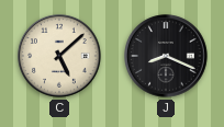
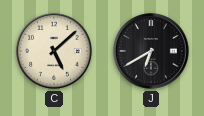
J: 8:19 -> 6:40
